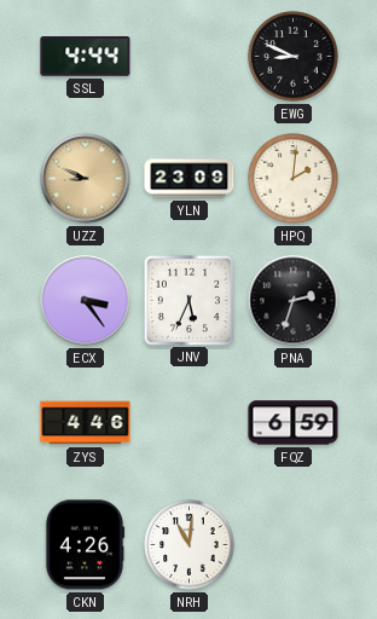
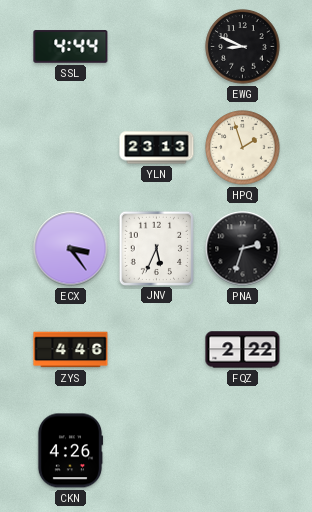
UZZ: 8:49 -> none
YLN: 23:09 -> 23:13
HPQ: 2:01 -> 1:57
FQZ: 6:59 -> 2:22
NRH: 11:01 -> none
